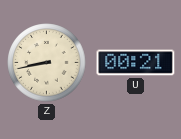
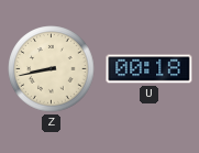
U: 00:21 -> 00:18
